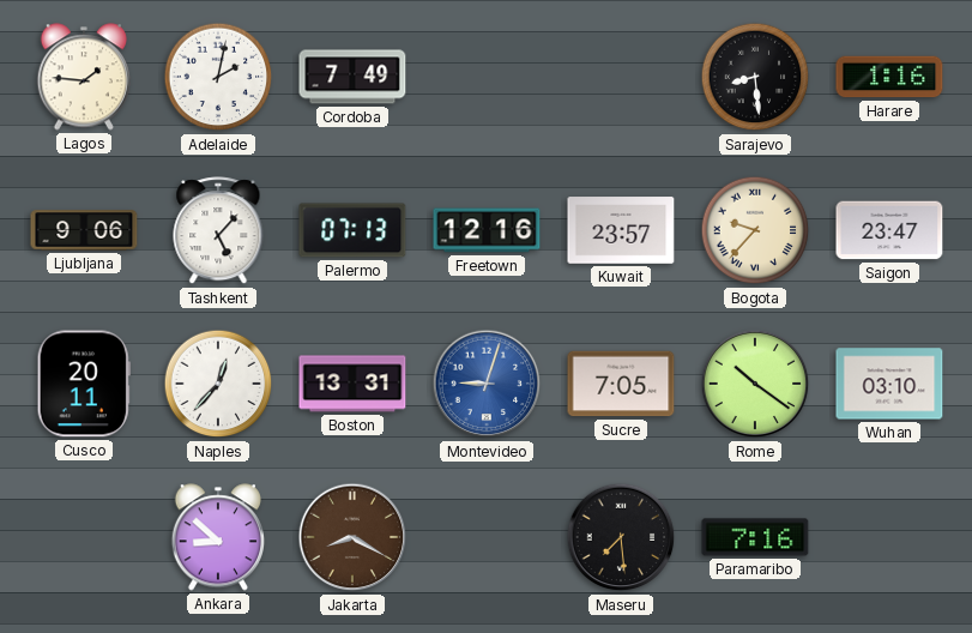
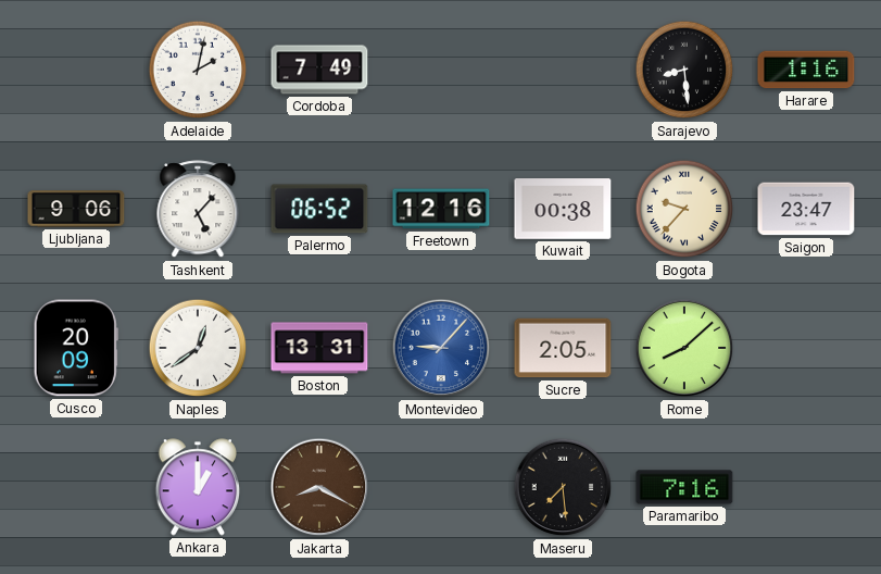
Lagos: 1:46 -> none
Palermo: 07:13 -> 06:52
Kuwait: 23:57 -> 00:38
Cusco: 20:11 -> 20:09
Naples: 12:37 -> 12:39
Montevideo: 9:03 -> 9:07
Sucre: 7:05 -> 2:05
Rome: 10:21 -> 8:08
Wuhan: 03:10 -> none
Ankara: 8:52 -> 1:00
